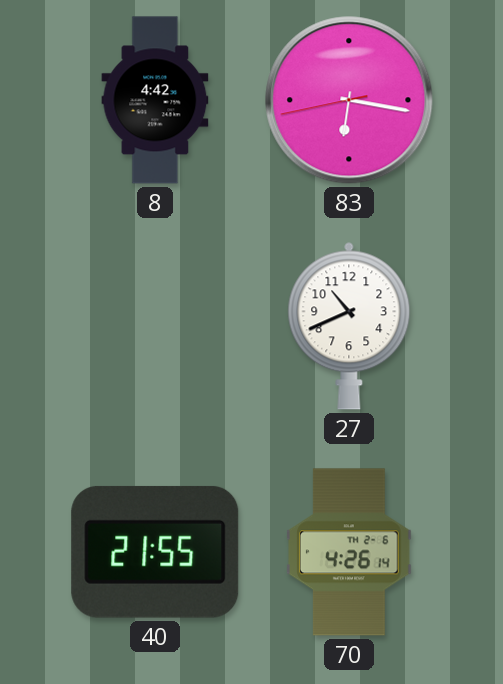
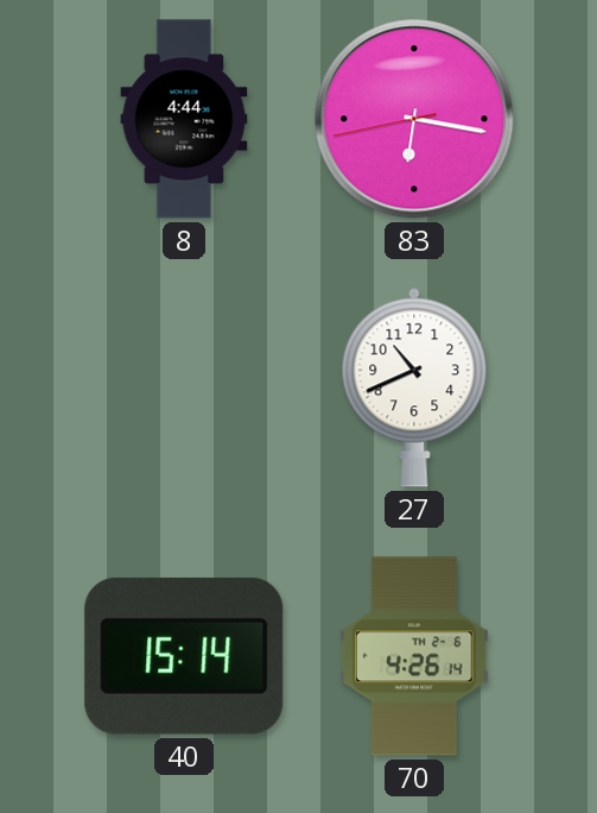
8: 4:42 -> 4:44
40: 21:55 -> 15:14
